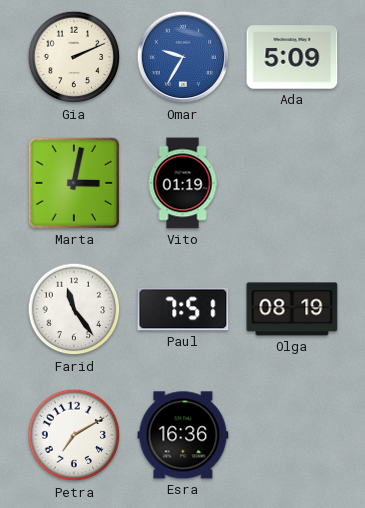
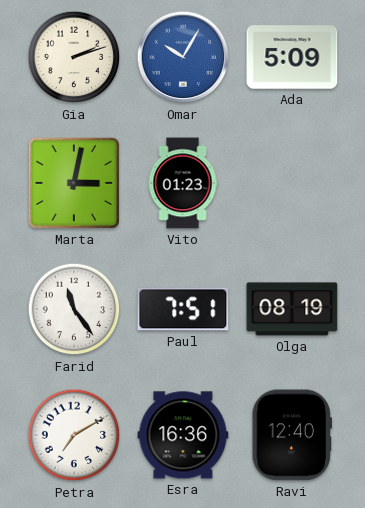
Gia: 2:11 -> 2:12
Omar: 9:35 -> 10:05
Vito: 01:19 -> 01:23
Ravi: none -> 12:40
